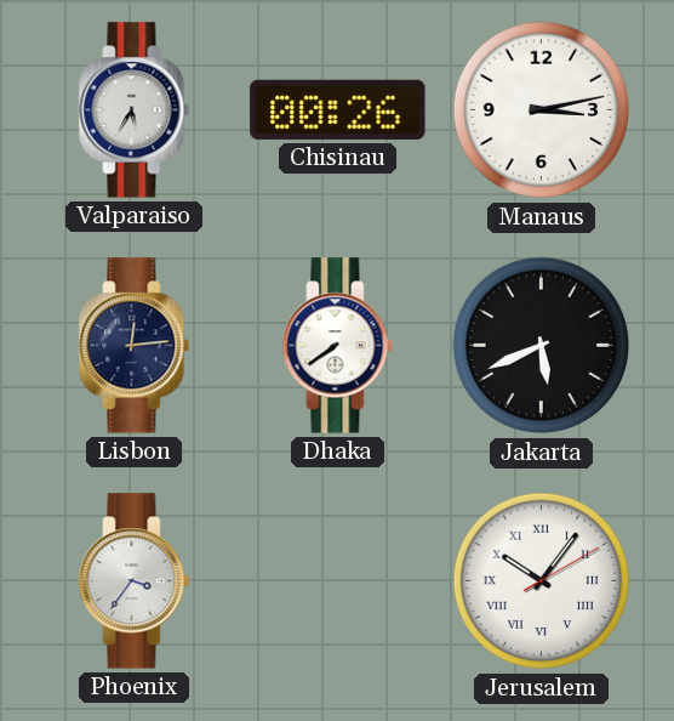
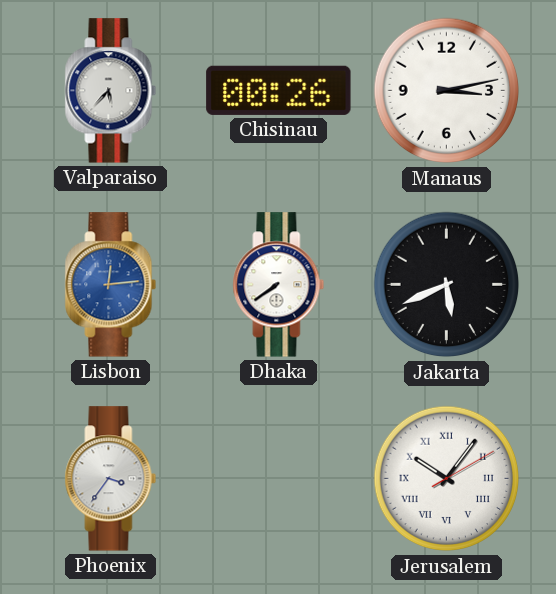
Valparaiso: 5:35 -> 5:37
Lisbon dial: navy -> blue
